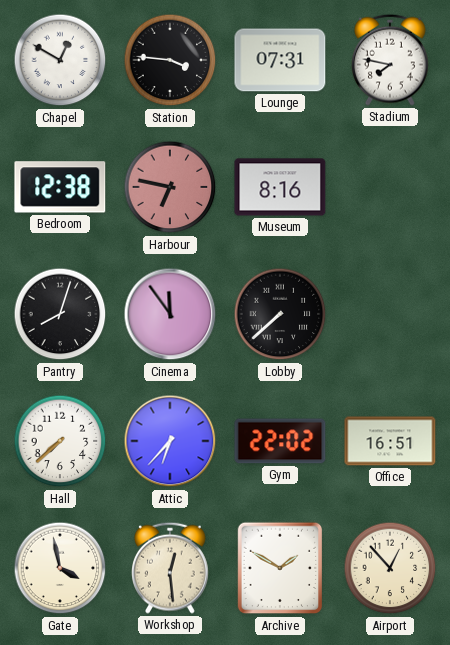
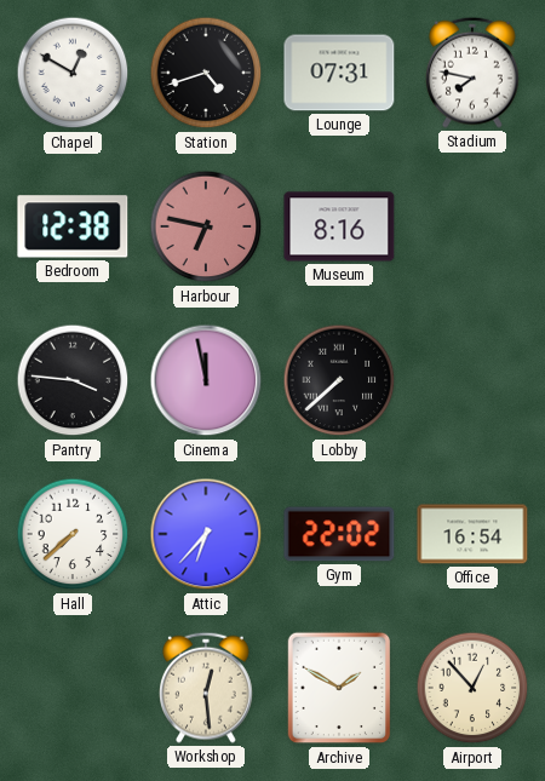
Station: 3:46 -> 4:42
Pantry: 8:03 -> 3:46
Cinema: 11:54 -> 11:58
Office: 16:51 -> 16:54
Gate: 3:58 -> none
